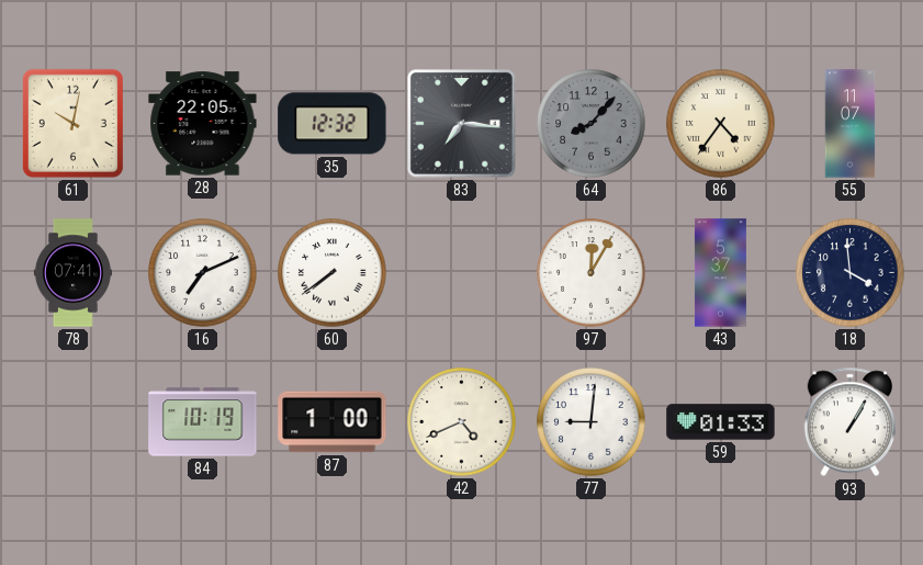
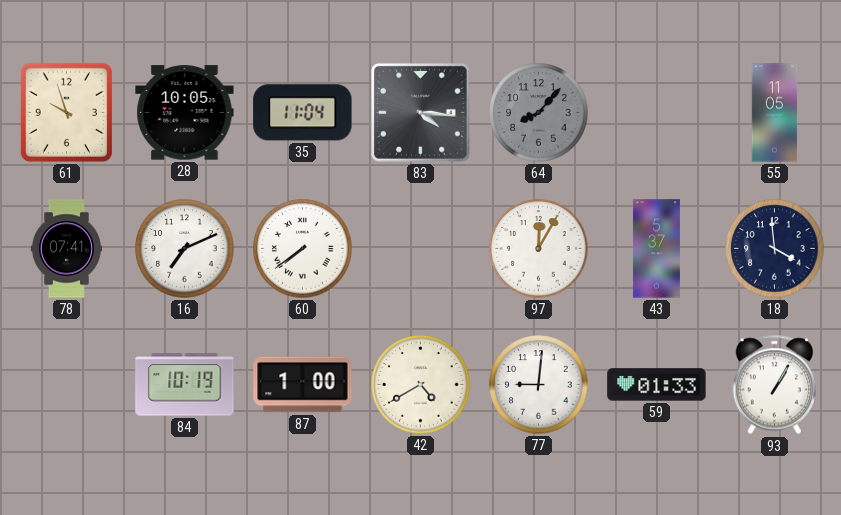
61: 10:02 -> 9:57
28: 22:05 -> 10:05
35: 12:32 -> 11:04
83: 7:16 -> 4:16
86: 4:36 -> none
55: 11:07 -> 11:05
42: 4:41 -> 4:40
